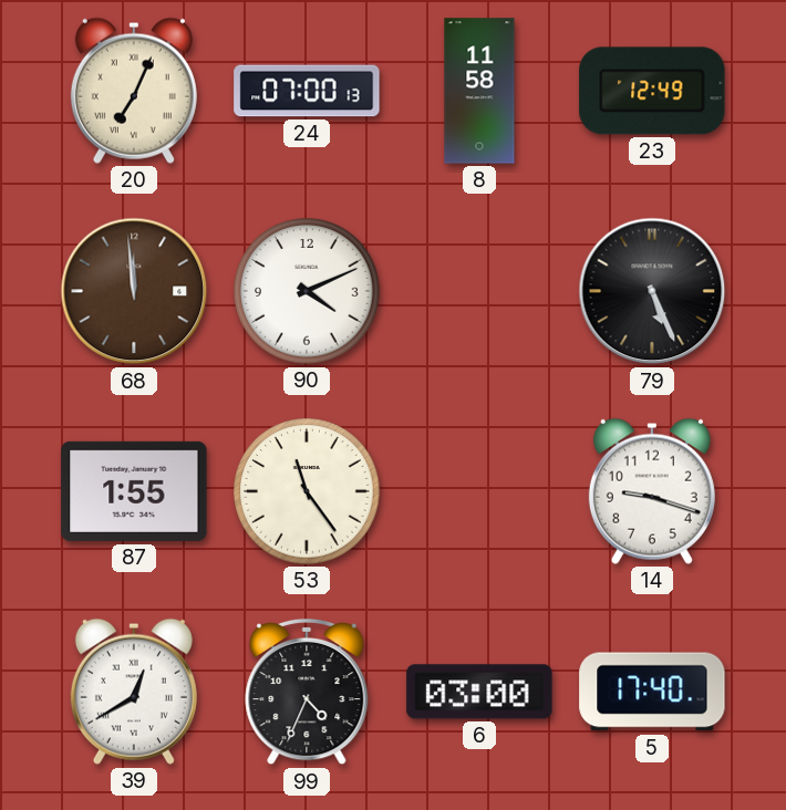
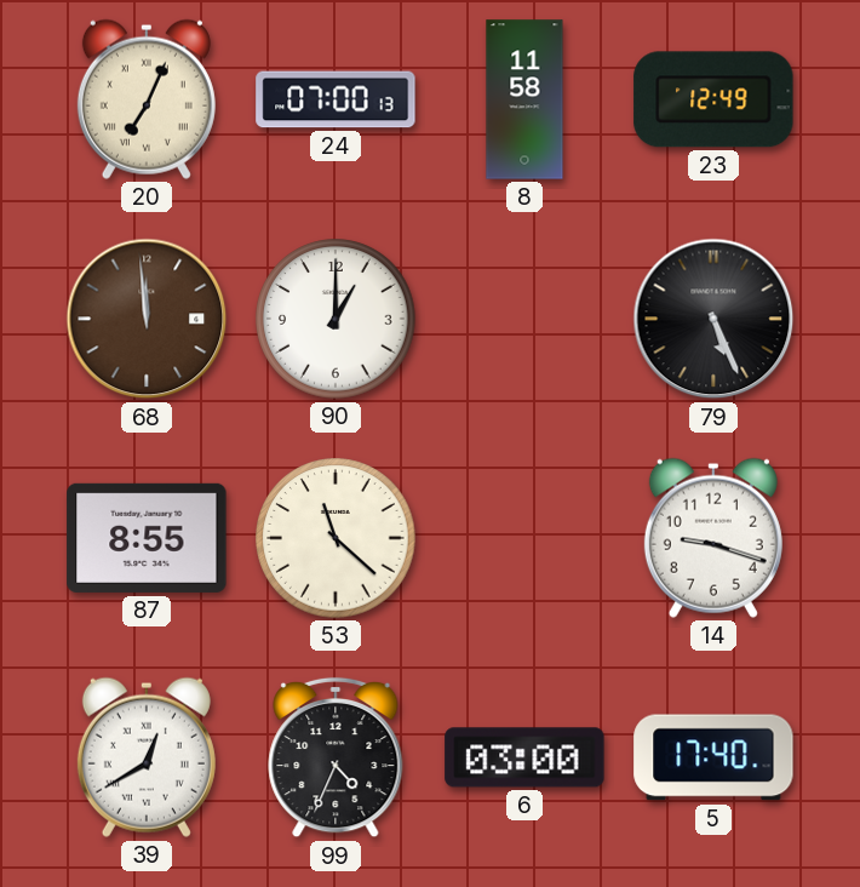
90: 4:11 -> 1:00
87: 1:55 -> 8:55
53: 11:24 -> 11:22
